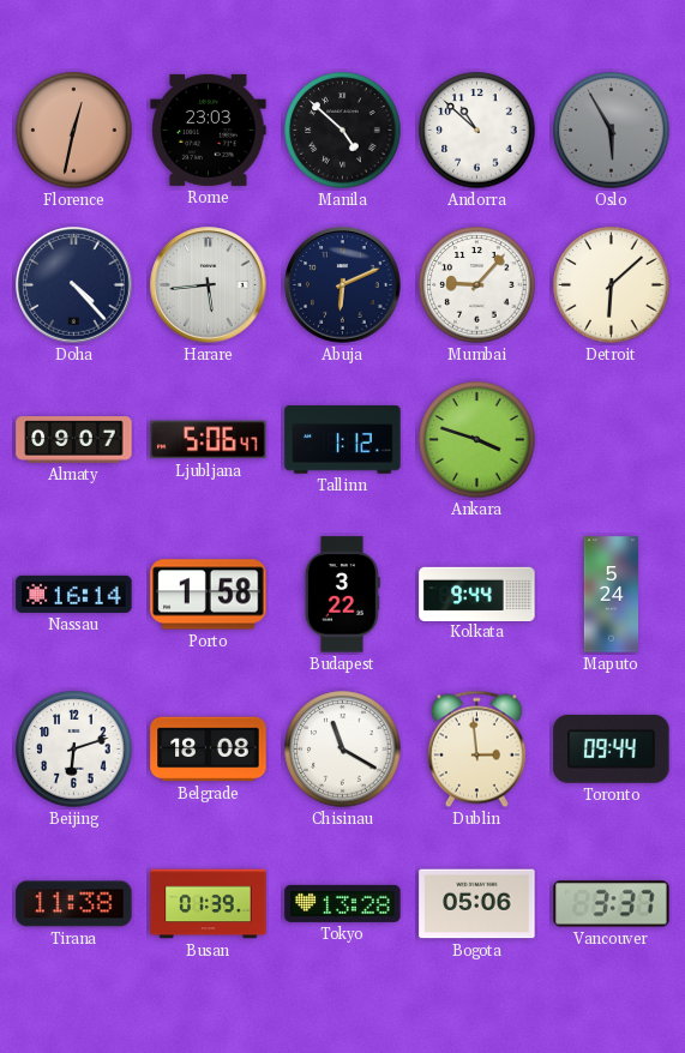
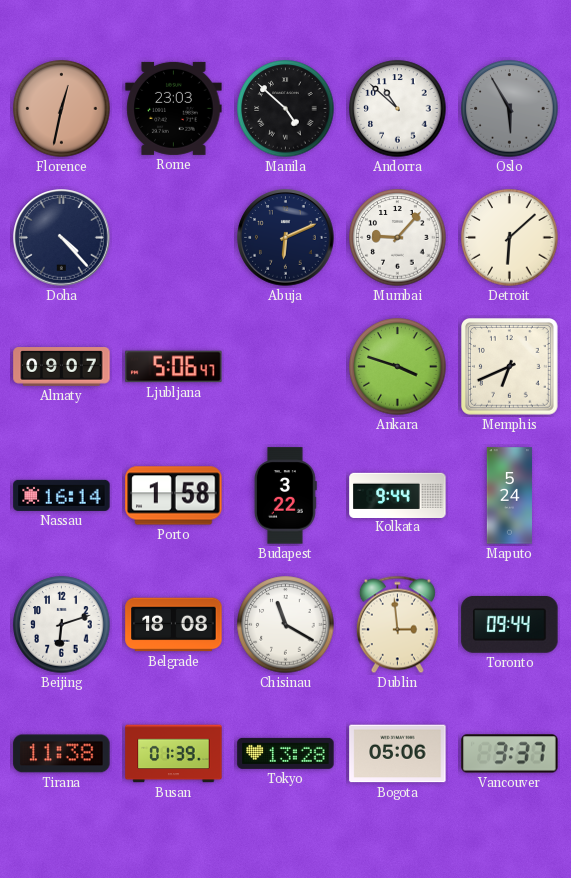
Harare: 5:44 -> none
Tallinn: 1:12 -> none
Memphis: none -> 6:41
